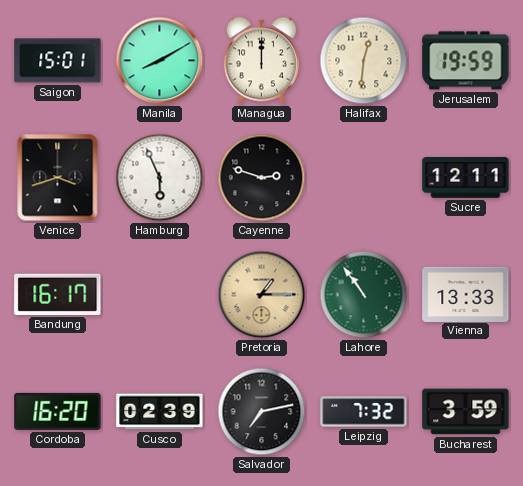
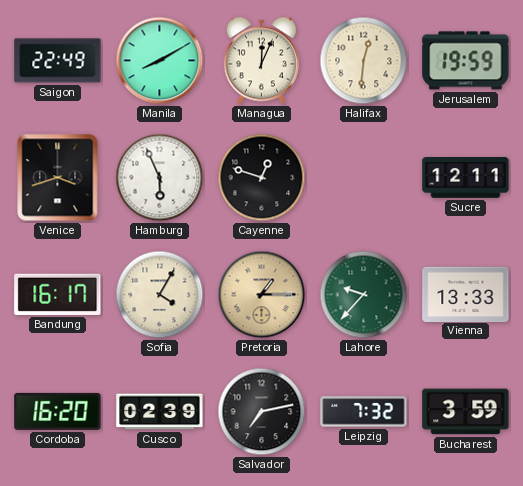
Saigon: 15:01 -> 22:49
Managua: 12:00 -> 12:04
Cayenne: 2:48 -> 12:48
Sofia: none -> 4:05
Lahore: 10:54 -> 9:37
